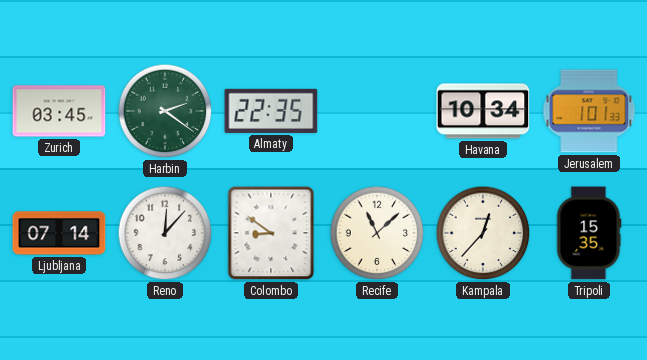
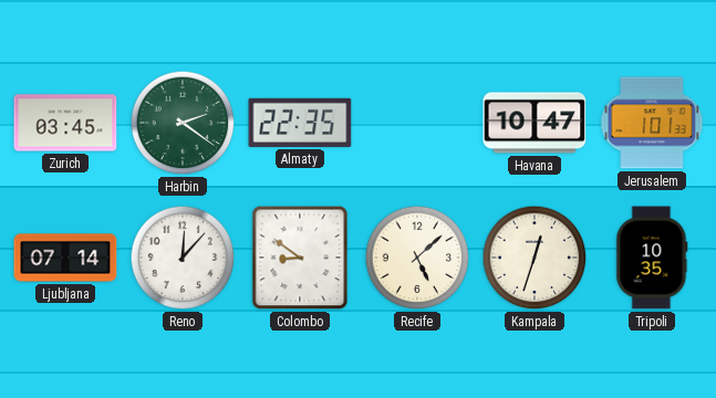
Havana: 10:34 -> 10:47
Recife: 11:08 -> 5:08
Kampala: 12:37 -> 12:33
Tripoli: 15:35 -> 10:35
